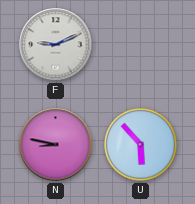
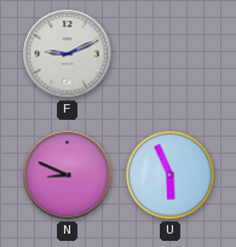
N: 8:47 -> 8:49
U: 5:53 -> 5:56
